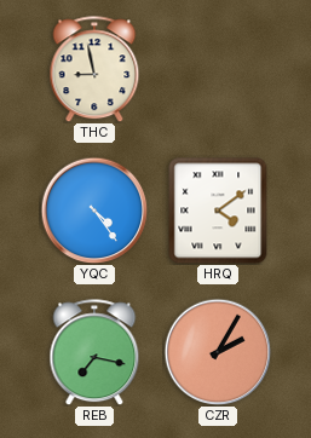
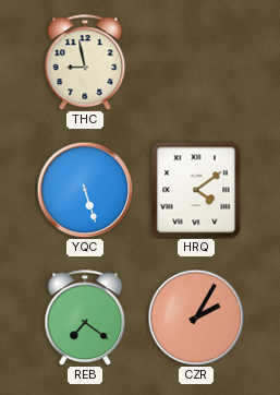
YQC: 4:24 -> 5:27
REB: 7:17 -> 7:21
